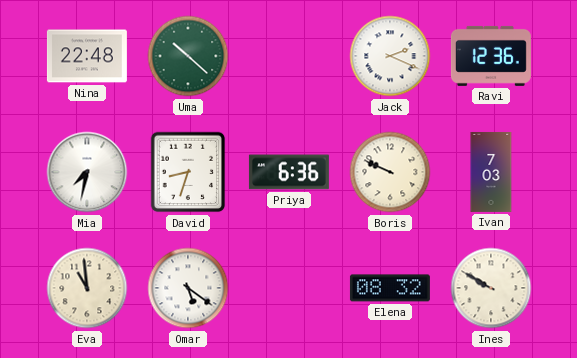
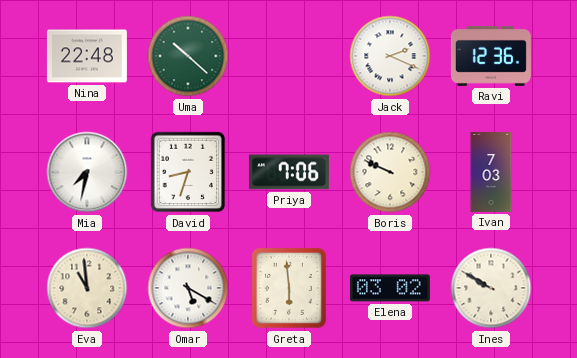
Priya: 6:36 -> 7:06
Omar: 5:21 -> 5:20
Greta: none -> 5:59
Elena: 08:32 -> 03:02
